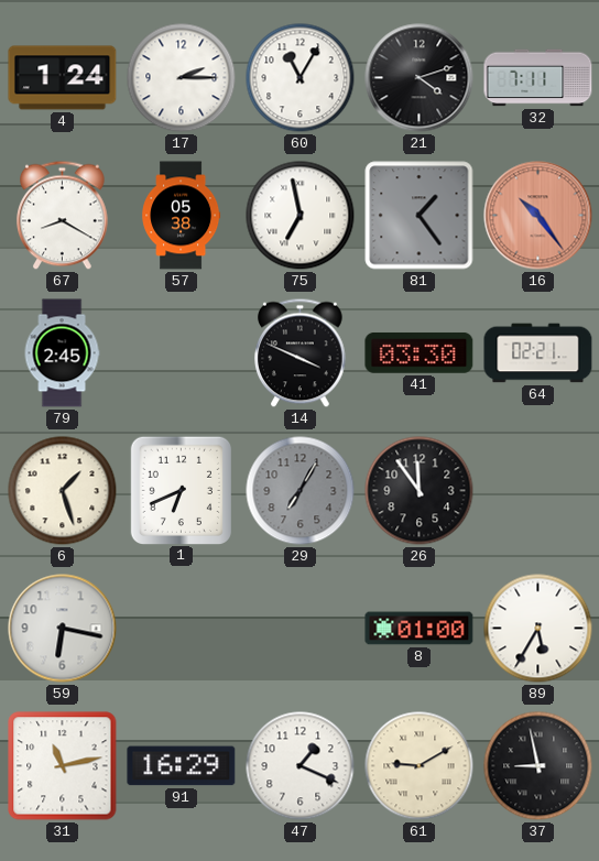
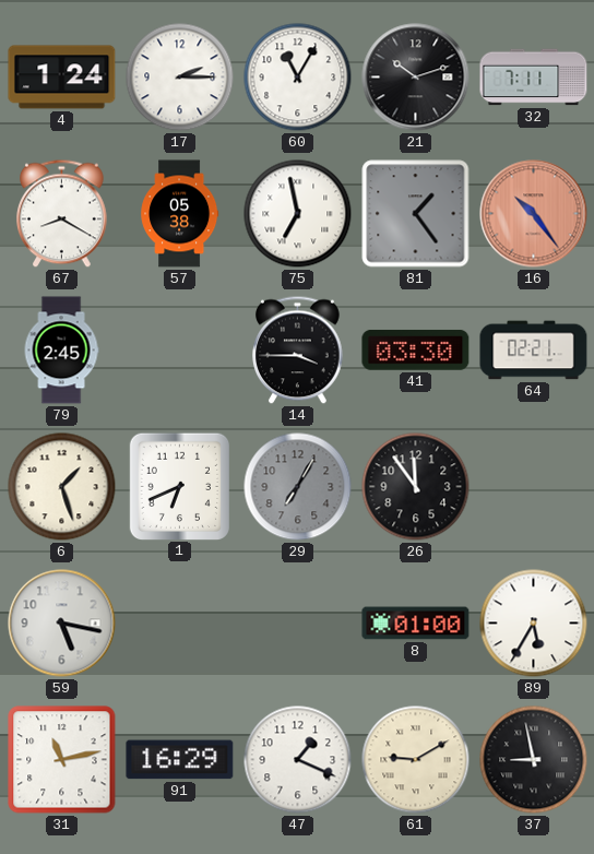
21: 4:12 -> 10:12
14: 3:49 -> 3:45
59: 6:17 -> 5:17
